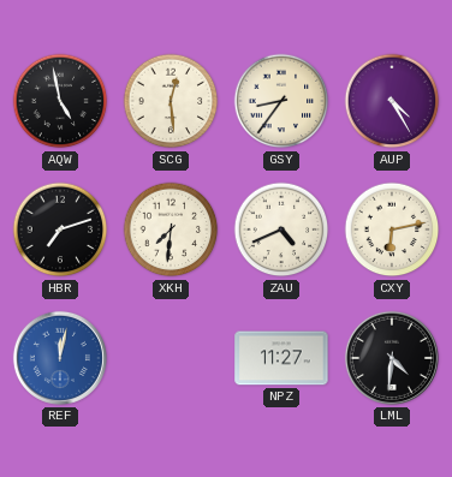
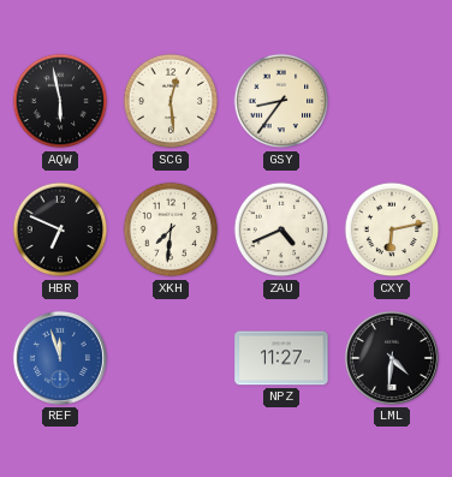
AQW: 4:58 -> 5:58
AUP: 4:25 -> none
HBR: 7:12 -> 6:49
REF: 12:02 -> 11:57
